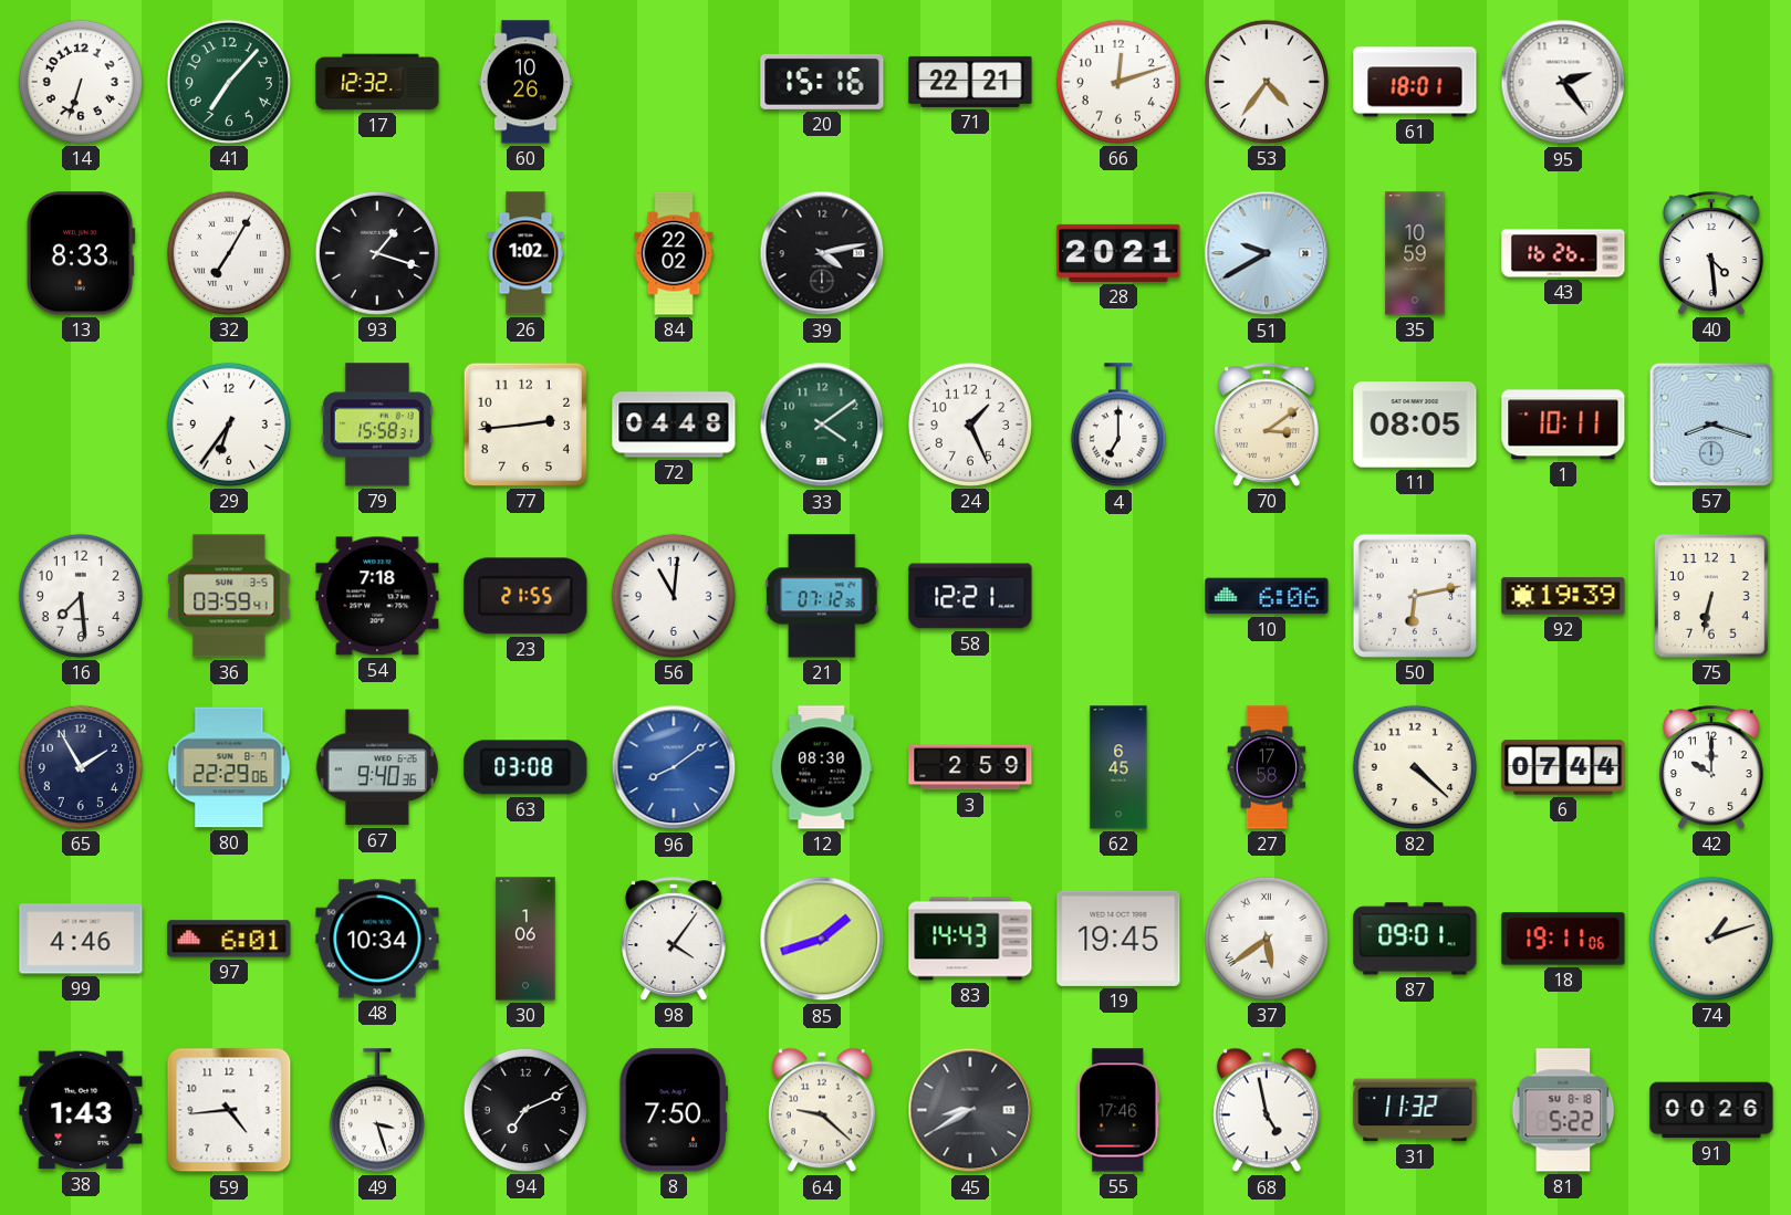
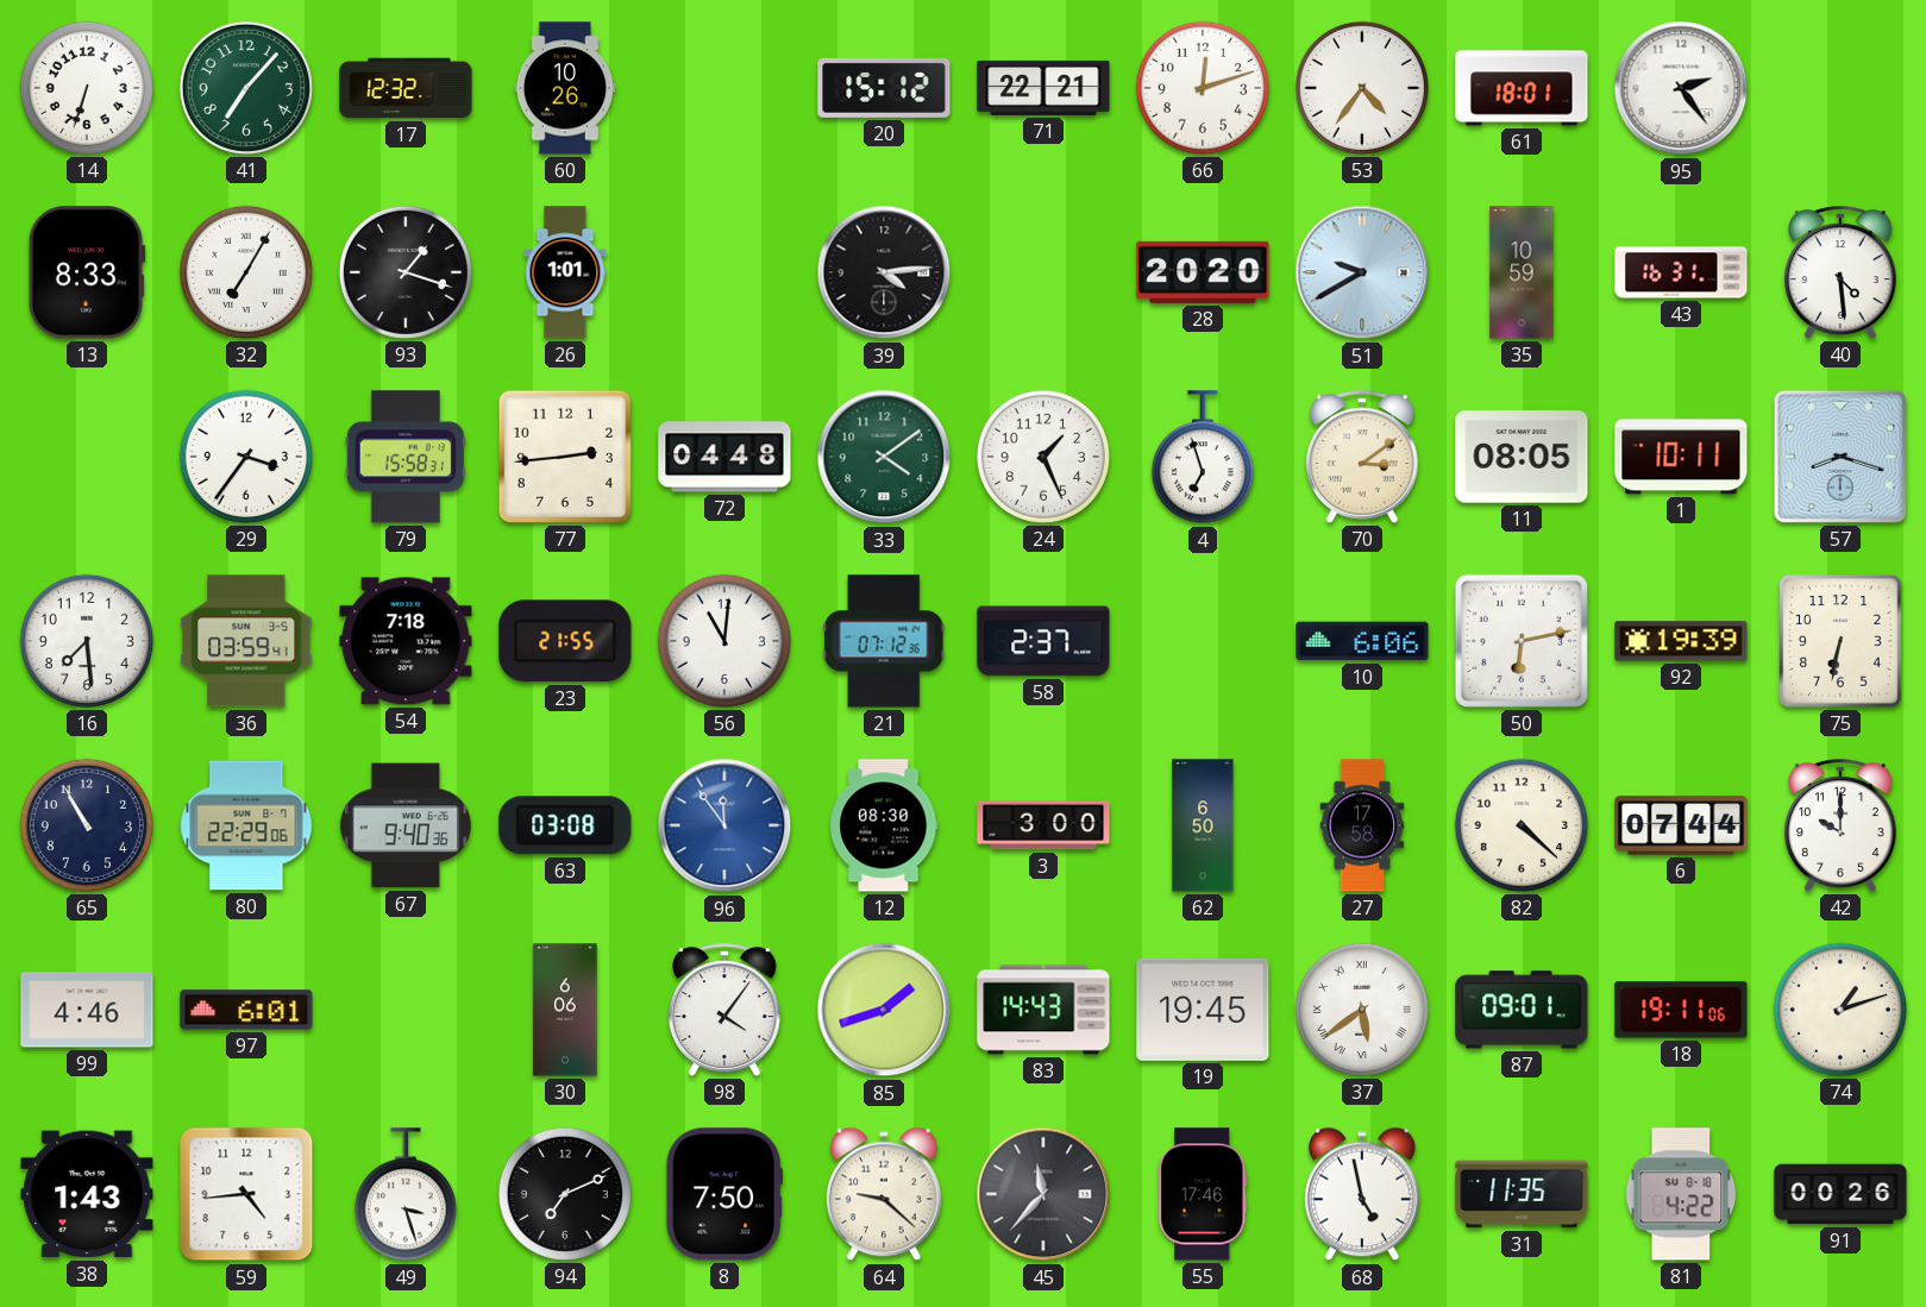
20: 15:16 -> 15:12
26: 1:02 -> 1:01
84: 22:02 -> none
39: 4:13 -> 4:14
28: 20:21 -> 20:20
43: 16:26 -> 16:31
29: 6:36 -> 3:36
4: 7:00 -> 6:57
58: 12:21 -> 2:37
65: 1:55 -> 10:55
96: 8:09 -> 11:54
3: 2:59 -> 3:00
62: 6:45 -> 6:50
48: 10:34 -> none
30: 1:06 -> 6:06
45: 8:40 -> 11:37
31: 11:32 -> 11:35
81: 5:22 -> 4:22
